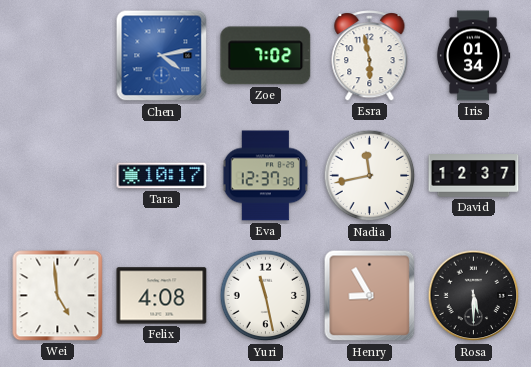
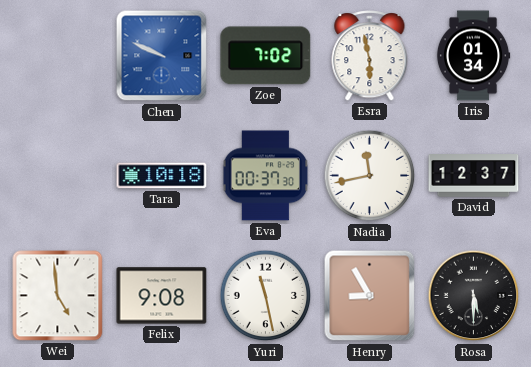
Chen: 4:13 -> 9:49
Tara: 10:17 -> 10:18
Eva: 12:37 -> 00:37
Felix: 4:08 -> 9:08
